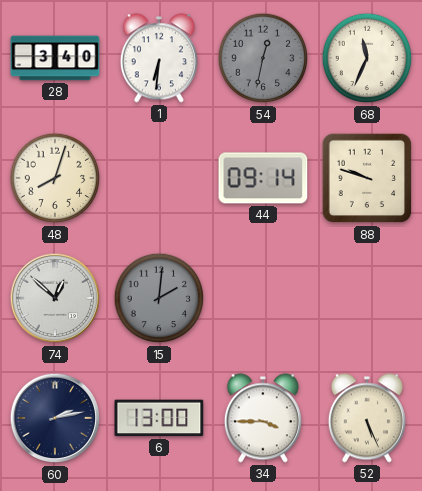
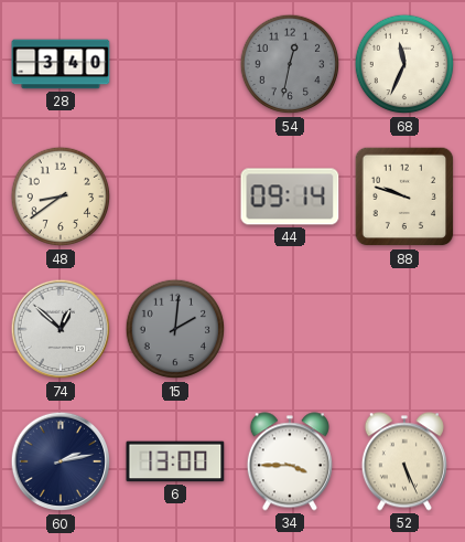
1: 6:31 -> none
48: 8:03 -> 8:39
